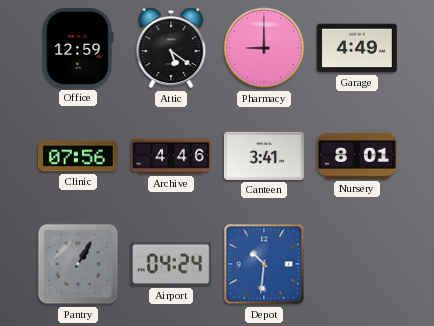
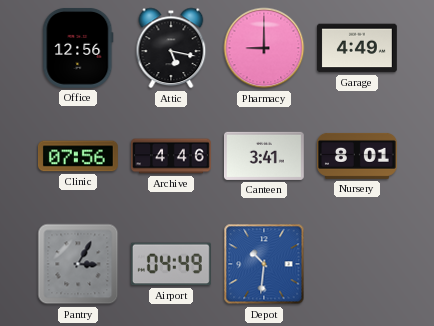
Office: 12:59 -> 12:56
Attic: 5:21 -> 5:17
Pantry: 1:05 -> 3:05
Airport: 04:24 -> 04:49
